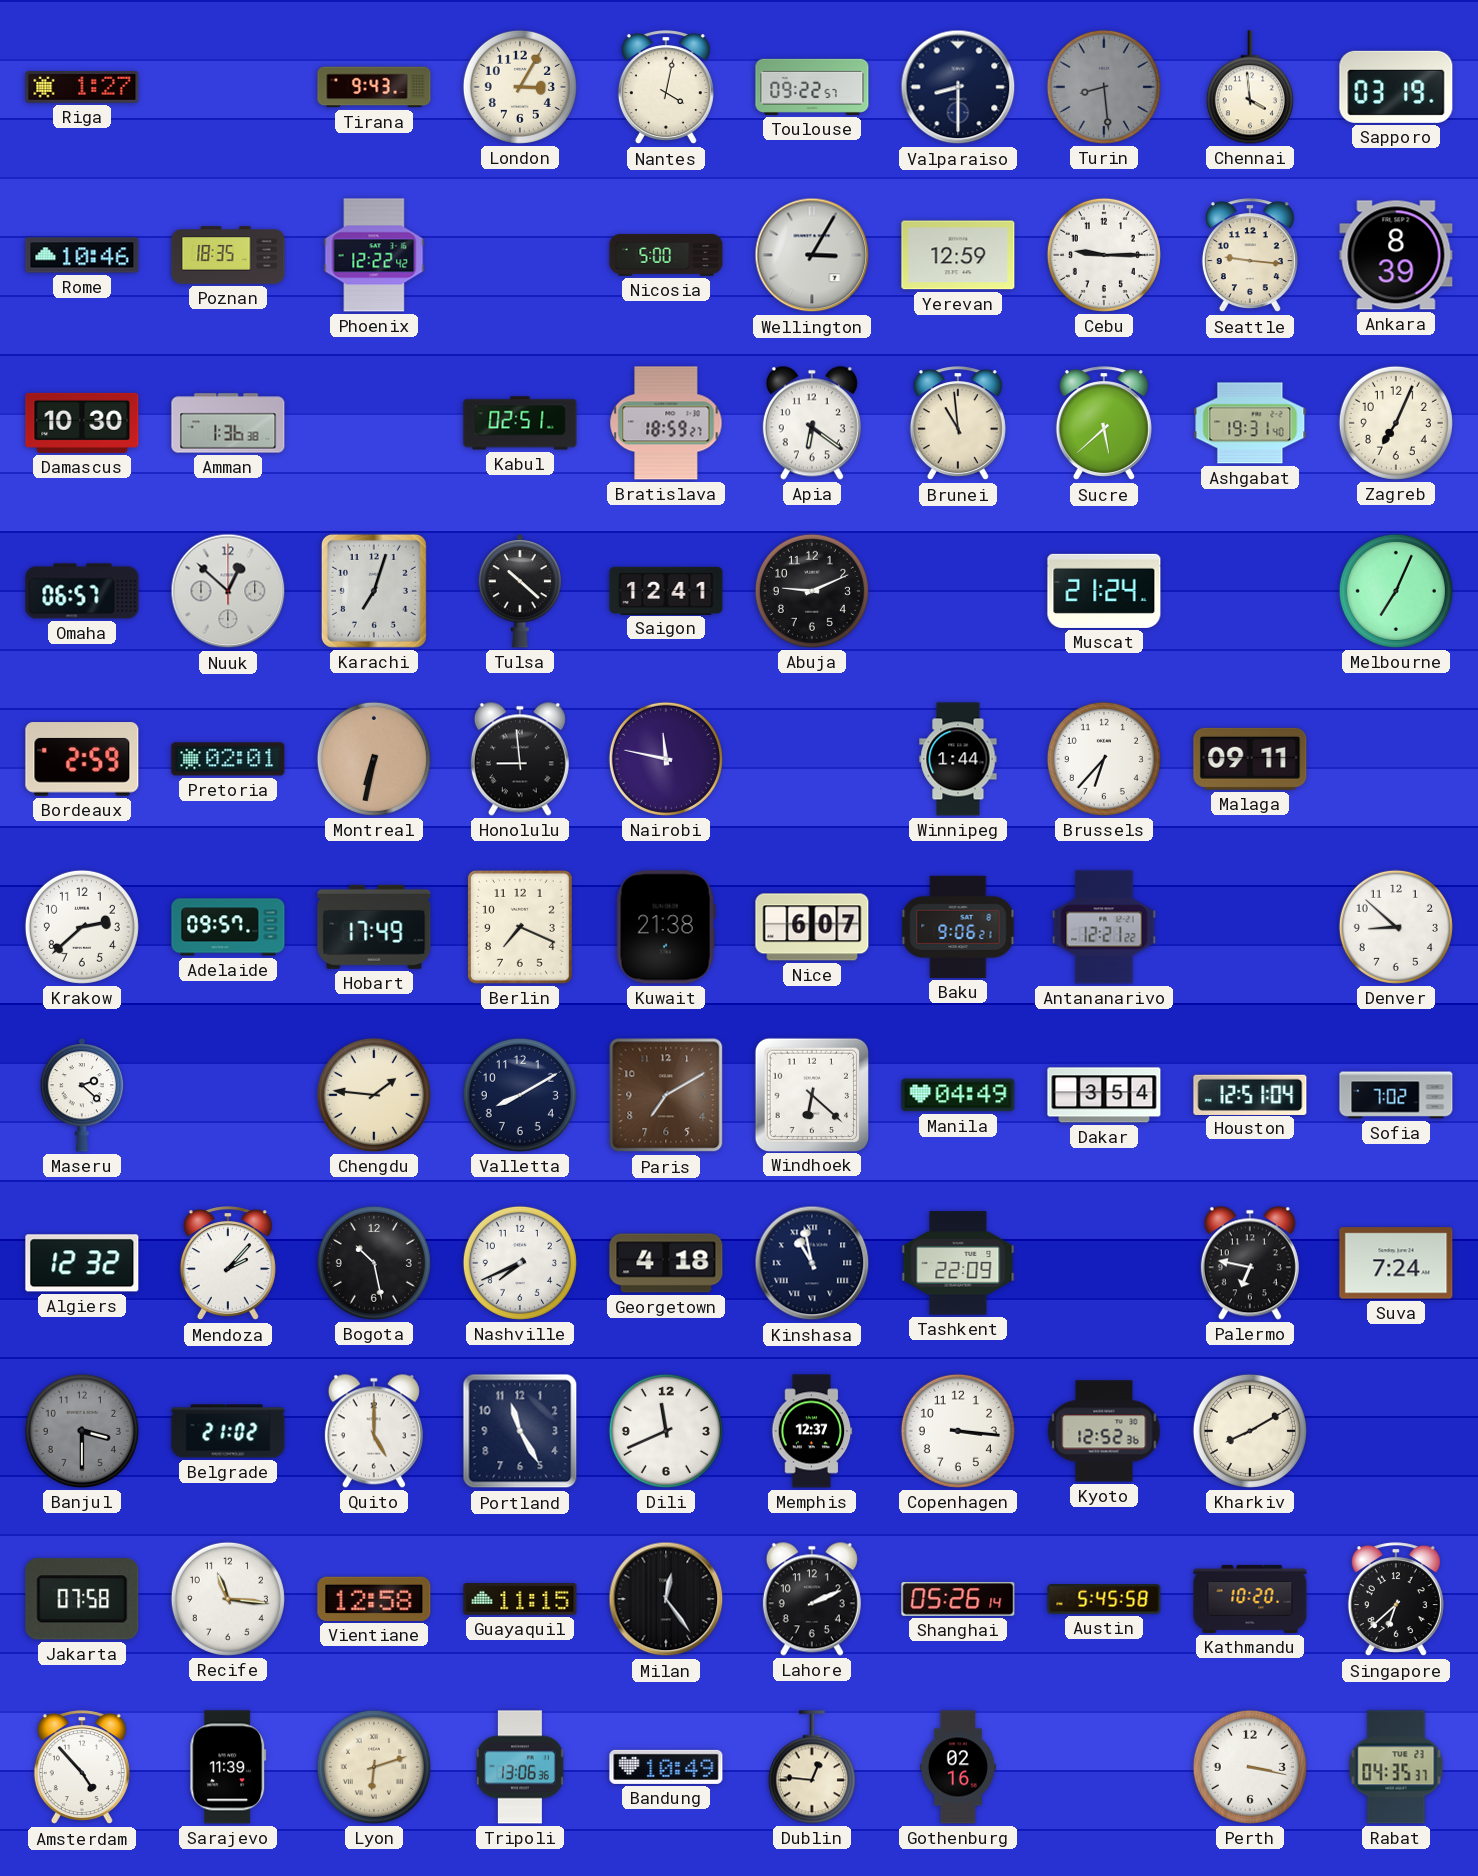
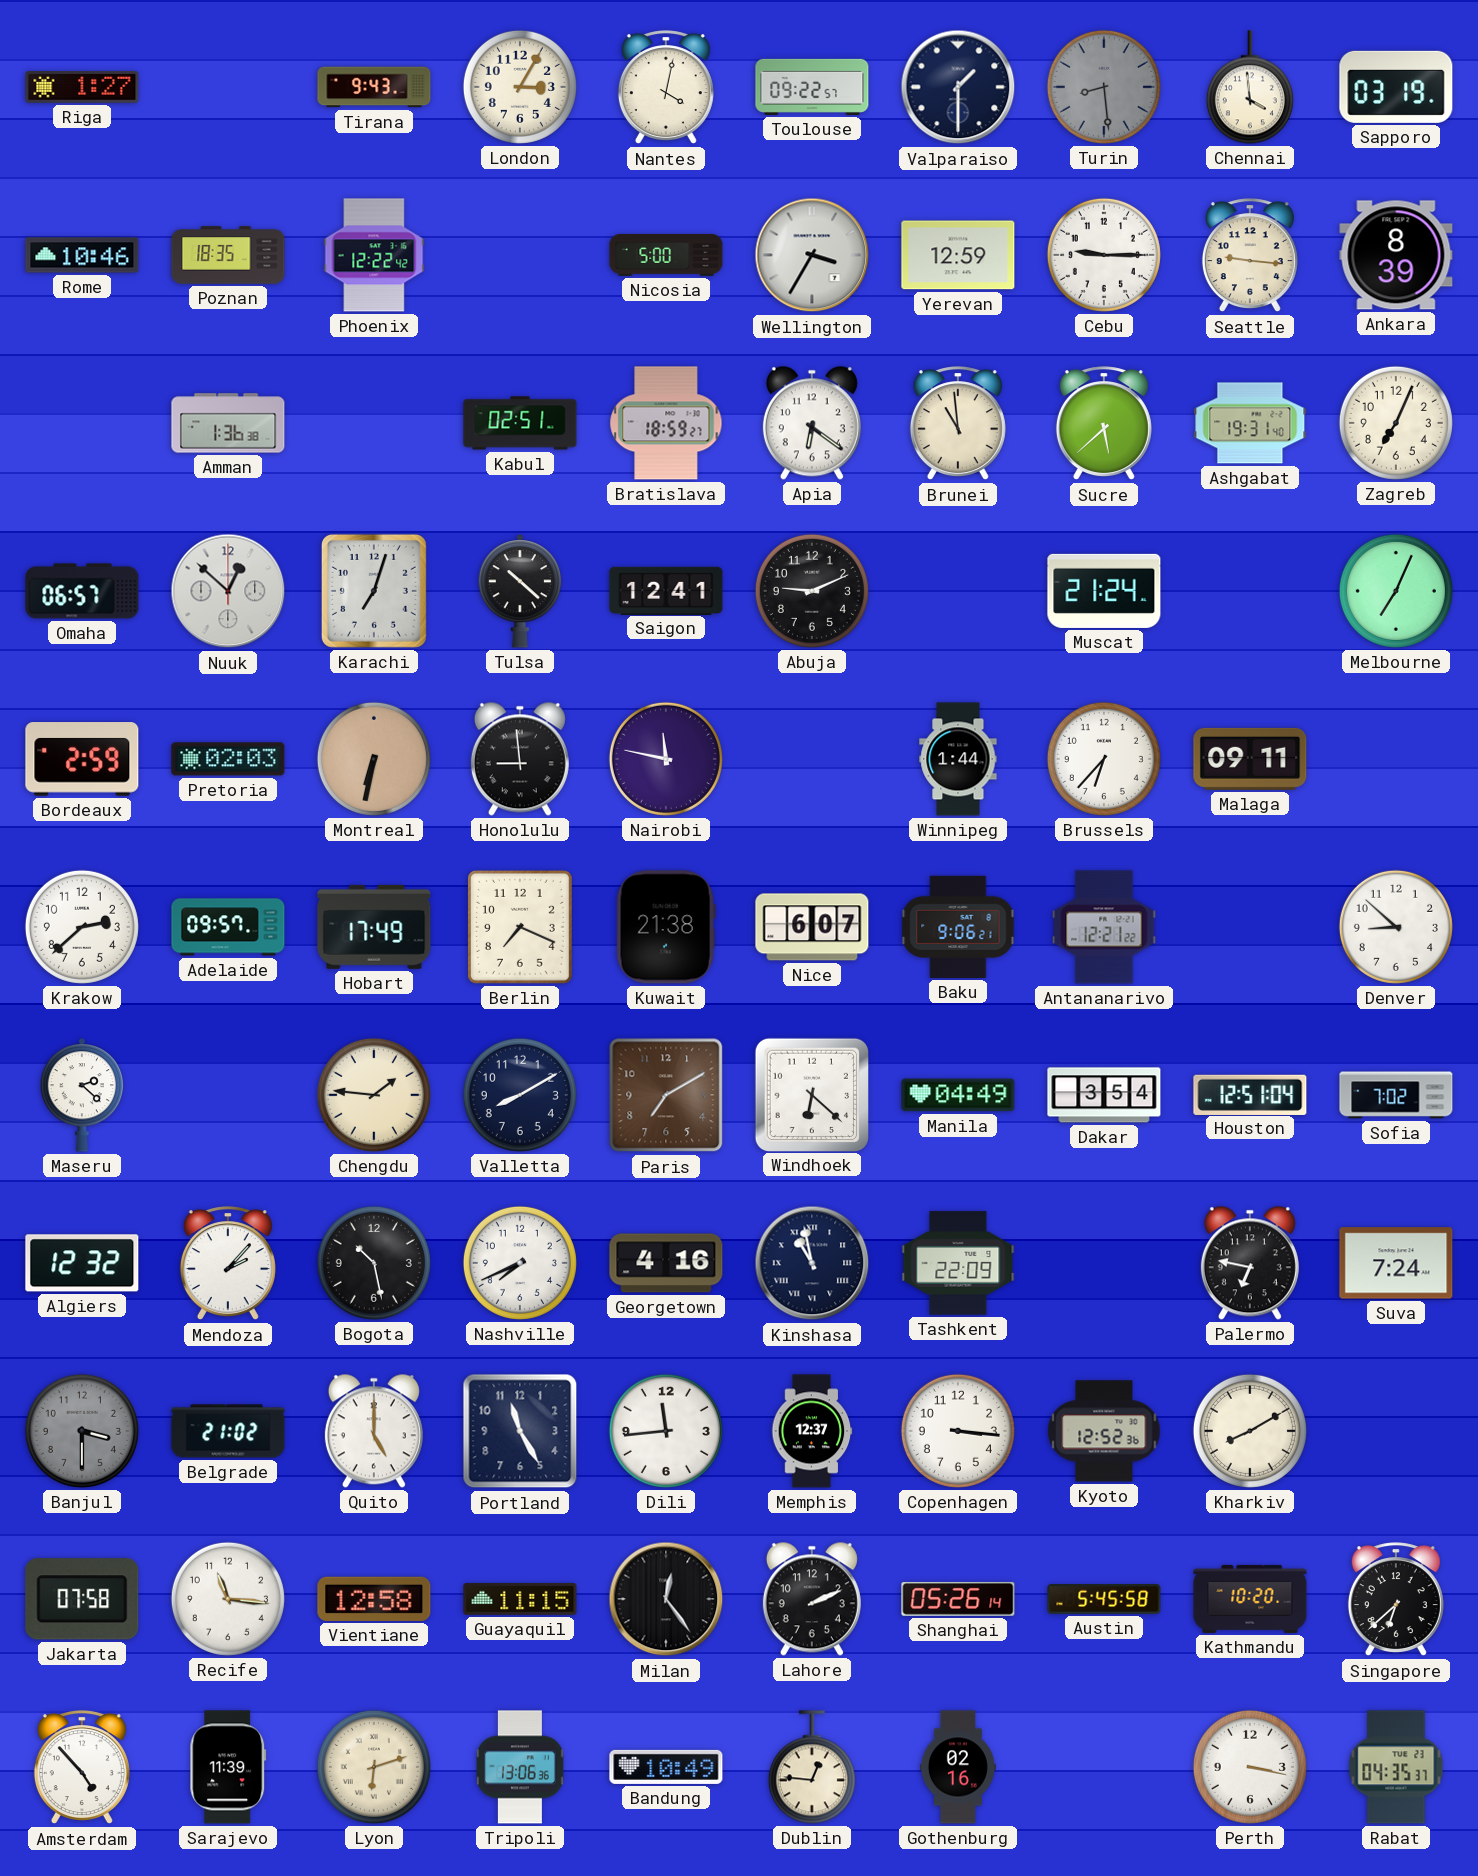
Valparaiso: 8:30 -> 1:30
Wellington: 3:05 -> 3:35
Damascus: 10:30 -> none
Pretoria: 02:01 -> 02:03
Georgetown: 4:18 -> 4:16
Dili: 11:41 -> 11:44
